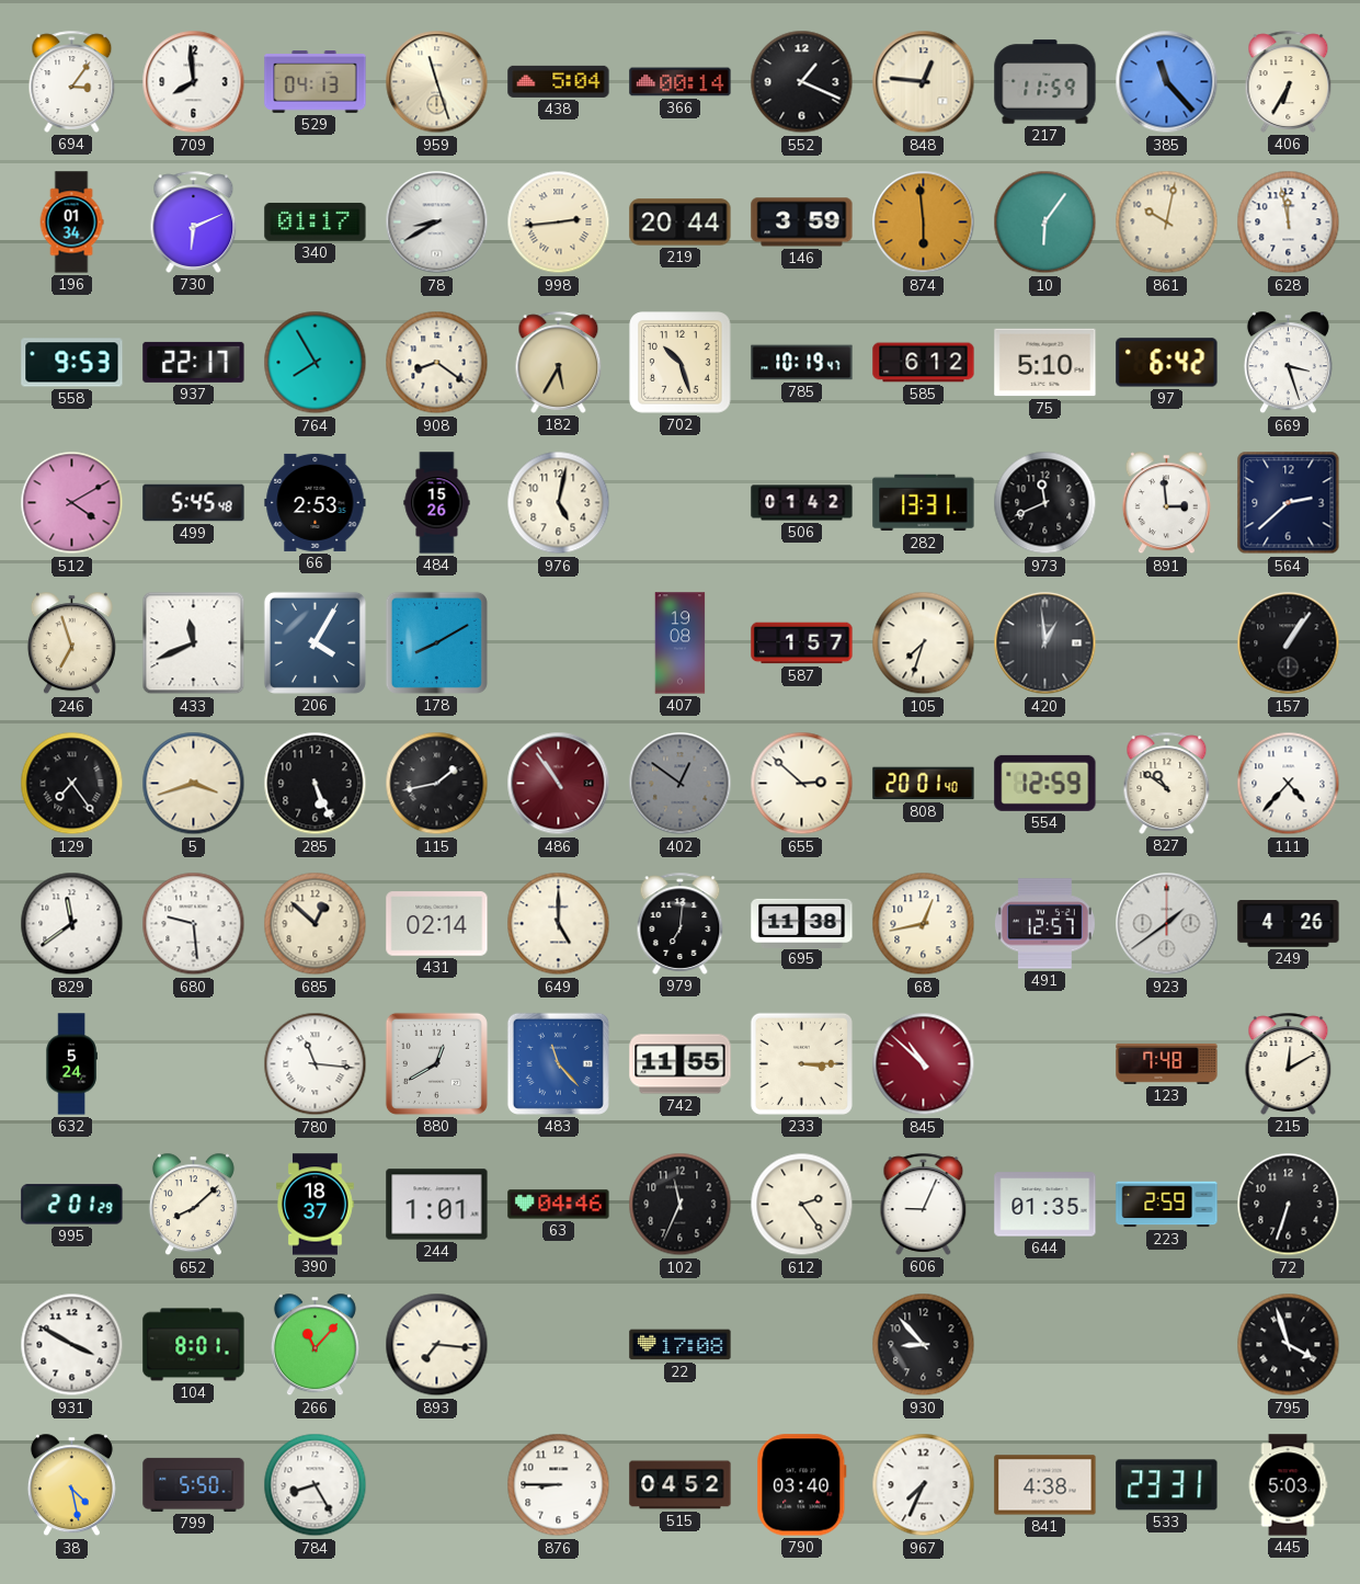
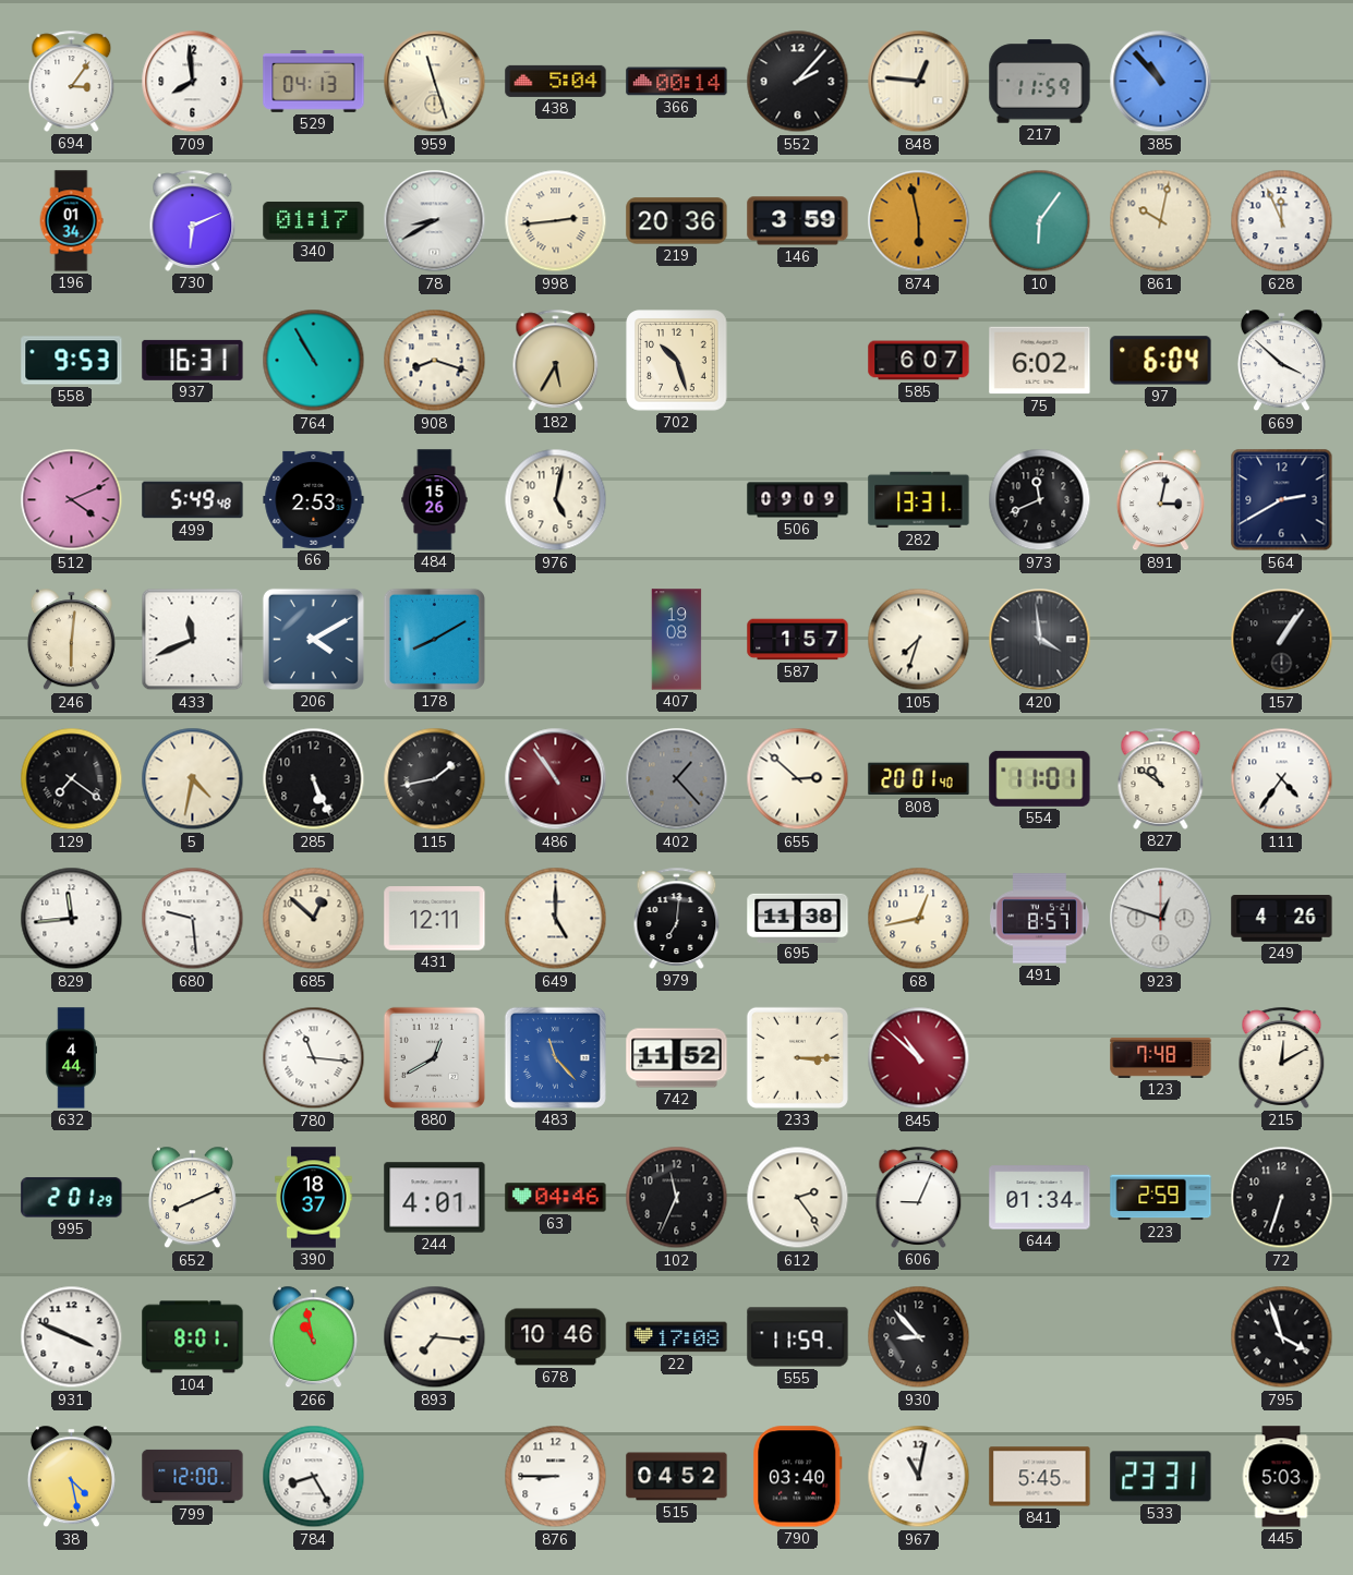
552: 1:19 -> 2:07
385: 11:23 -> 10:53
406: 6:35 -> none
219: 20:44 -> 20:36
874: 5:59 -> 5:58
628: 11:58 -> 11:56
937: 22:17 -> 16:31
764: 7:55 -> 10:55
908: 8:21 -> 8:18
785: 10:19 -> none
585: 6:12 -> 6:07
75: 5:10 -> 6:02
97: 6:42 -> 6:04
669: 3:27 -> 3:52
512: 4:10 -> 4:11
499: 5:45 -> 5:49
506: 01:42 -> 09:09
891: 2:59 -> 3:02
564: 2:38 -> 2:40
246: 6:57 -> 6:01
206: 4:05 -> 4:10
420: 12:59 -> 3:59
129: 7:24 -> 7:21
5: 3:42 -> 4:32
402: 12:51 -> 1:23
554: 12:59 -> 11:01
111: 4:37 -> 4:36
829: 11:39 -> 11:44
431: 02:14 -> 12:11
491: 12:57 -> 8:57
923: 1:39 -> 12:48
632: 5:24 -> 4:44
742: 11:55 -> 11:52
652: 8:08 -> 8:11
244: 1:01 -> 4:01
644: 01:35 -> 01:34
931: 3:50 -> 3:49
266: 11:07 -> 10:58
678: none -> 10:46
555: none -> 11:59
799: 5:50 -> 12:00
967: 7:34 -> 11:02
841: 4:38 -> 5:45
